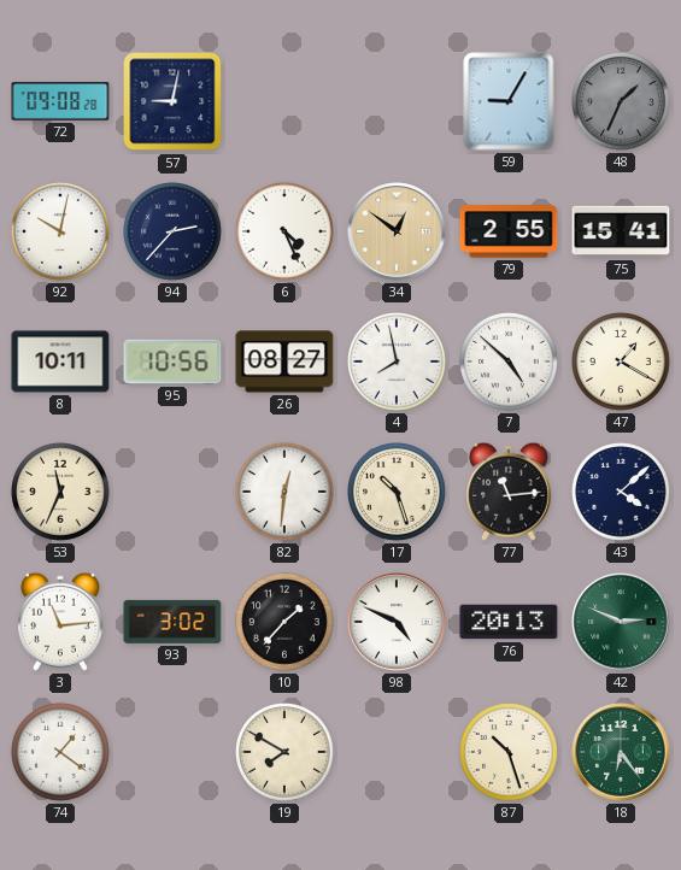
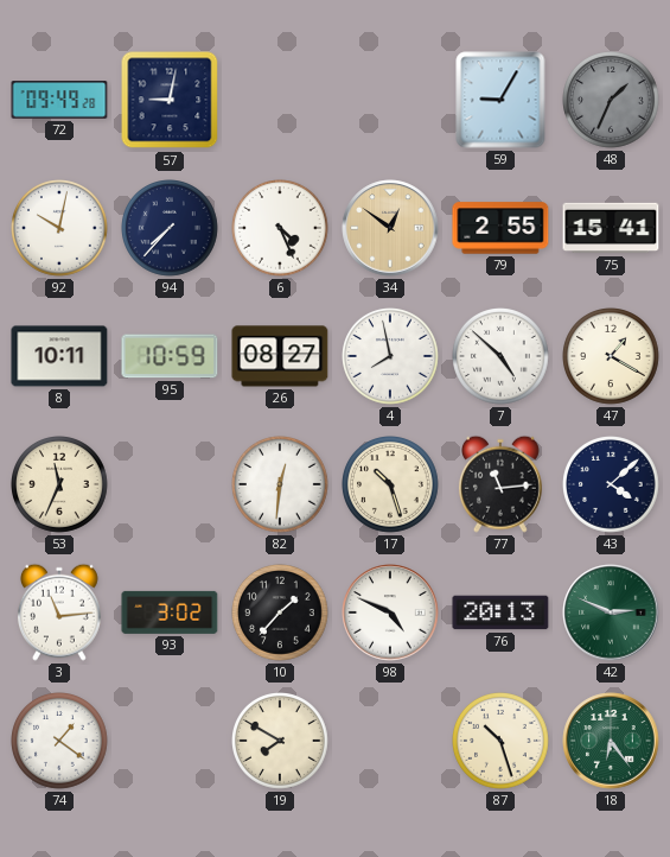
72: 09:08 -> 09:49
94: 2:37 -> 7:37
95: 10:56 -> 10:59
